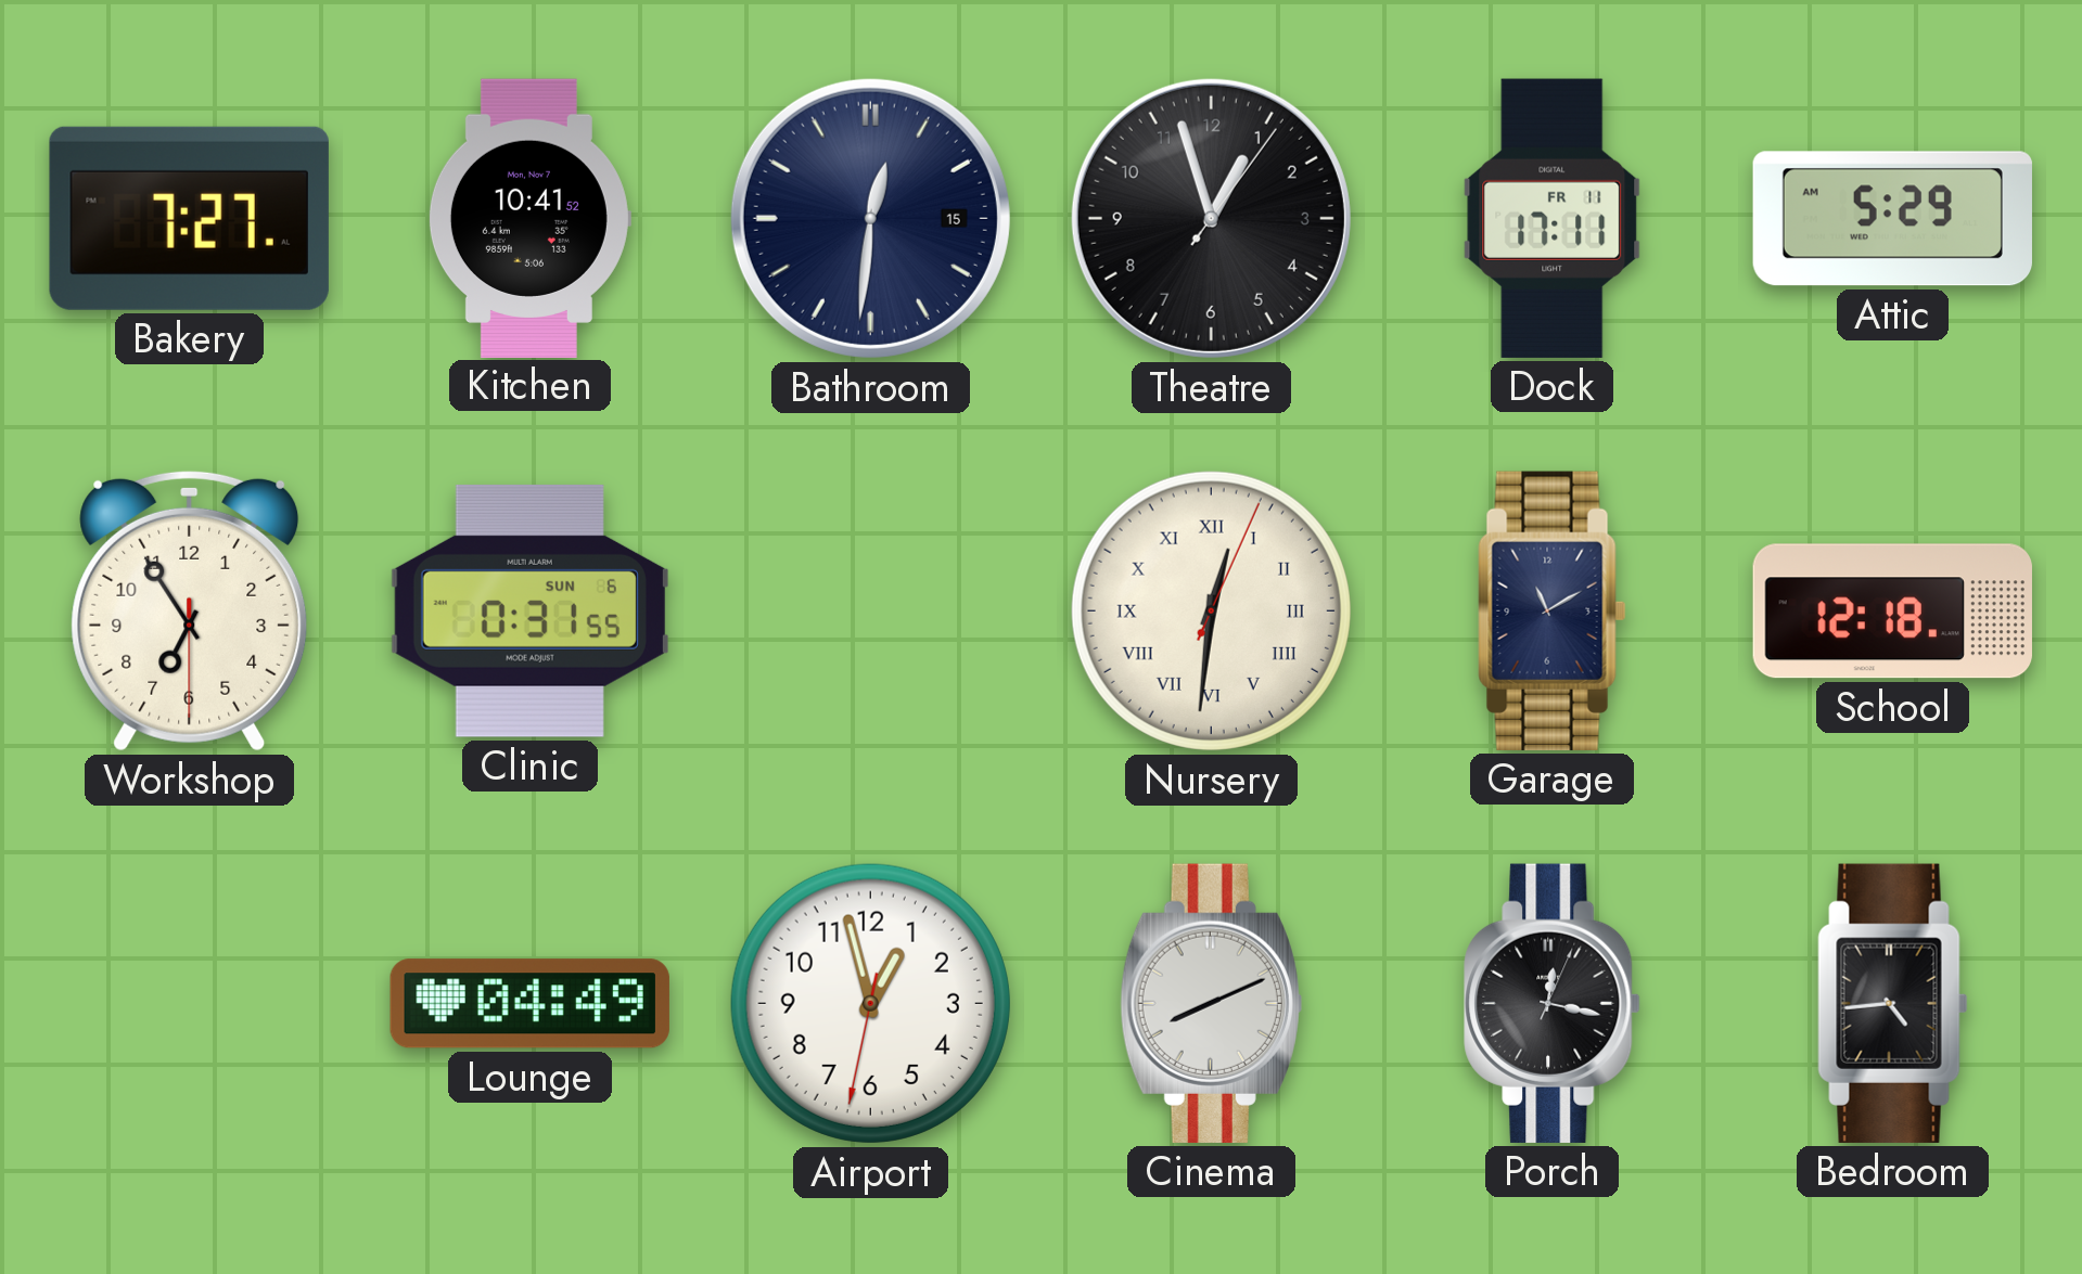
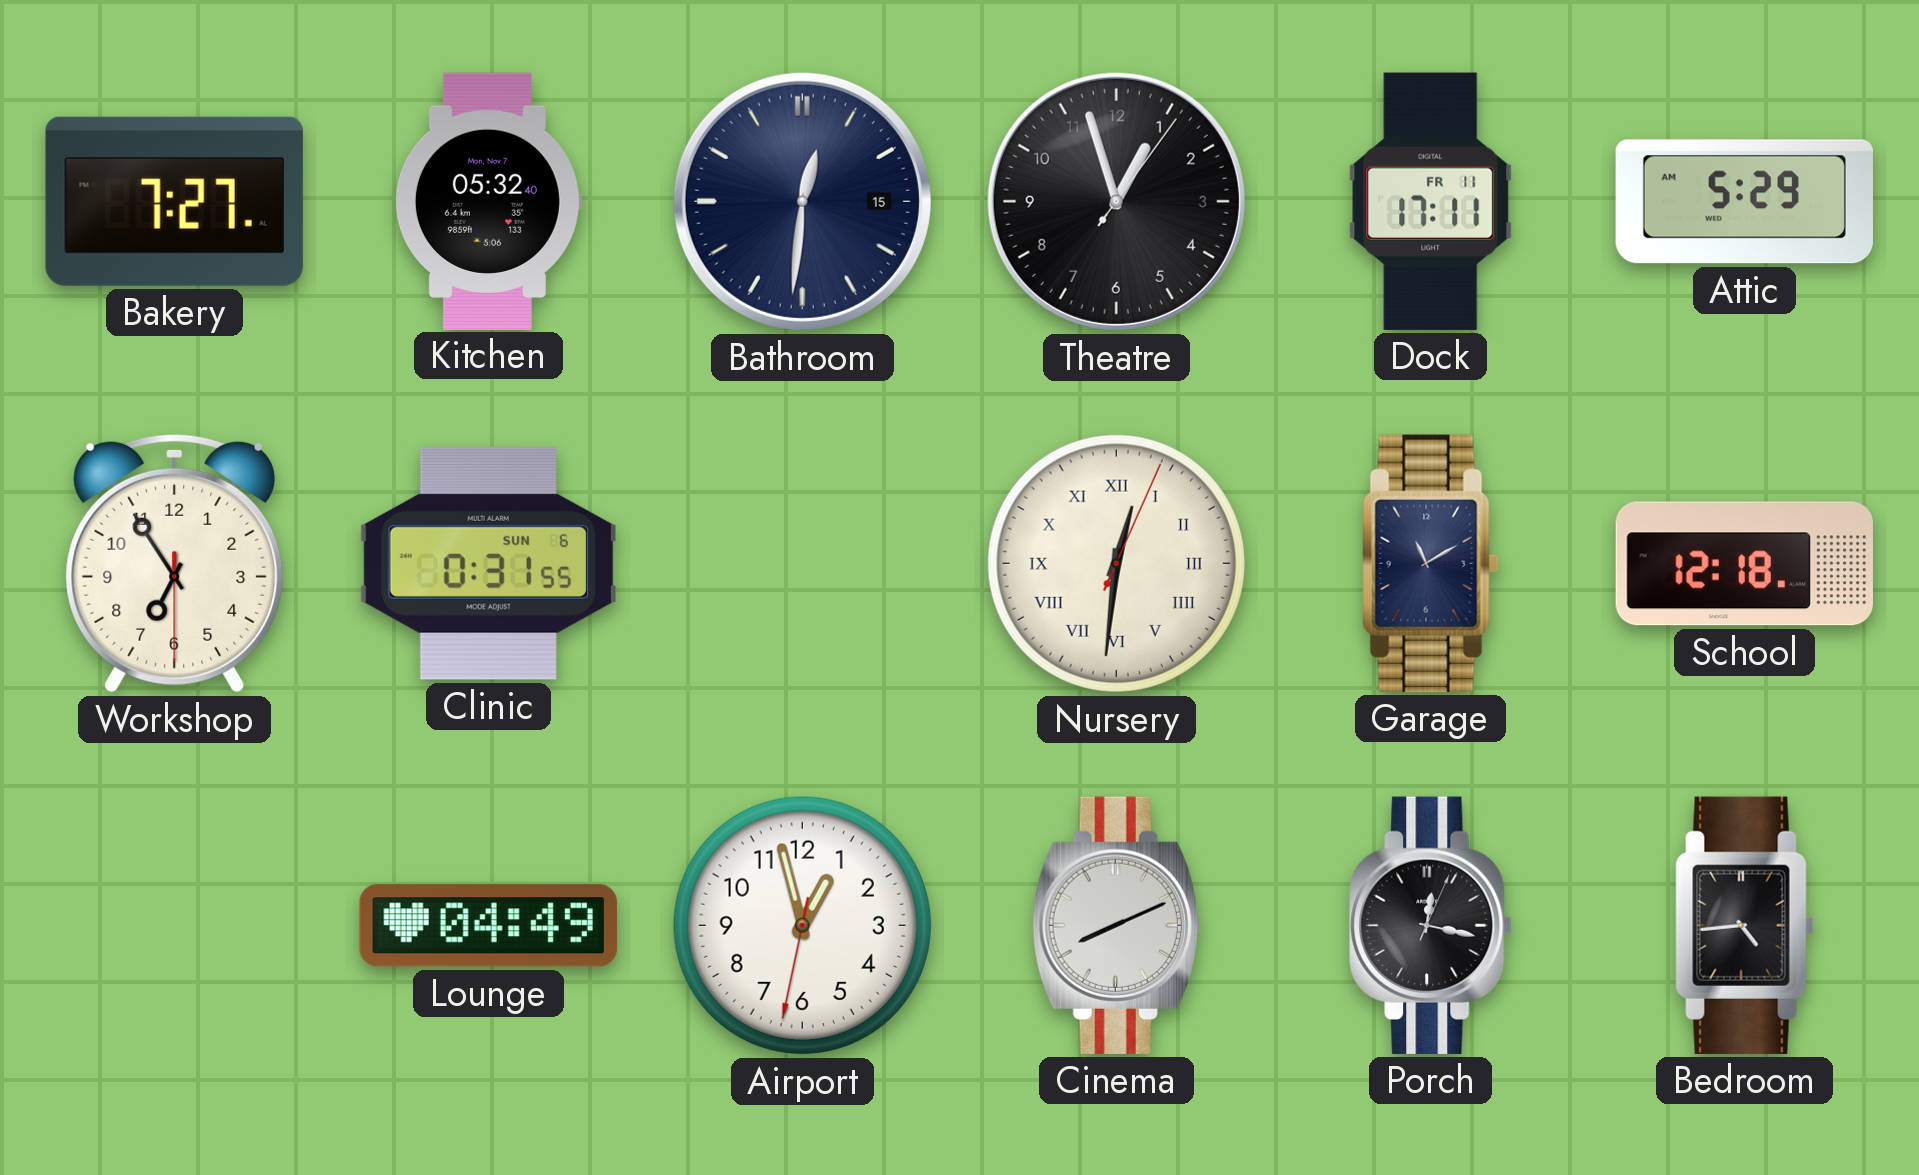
Kitchen: 10:41 -> 05:32
